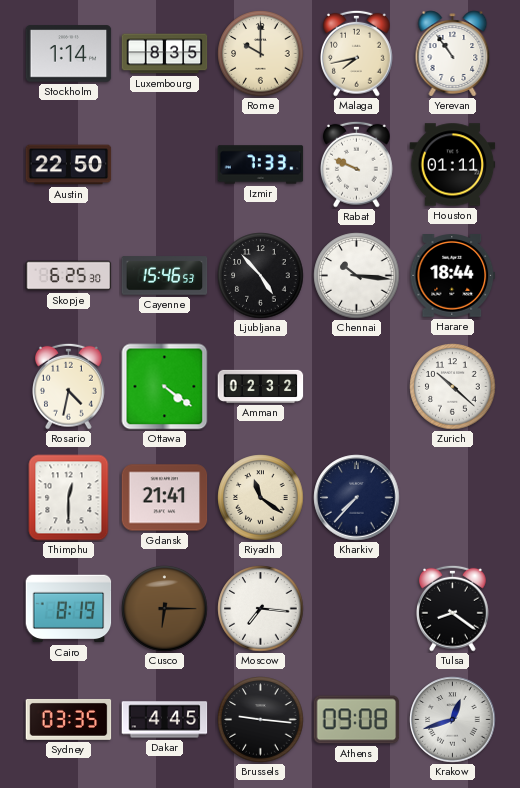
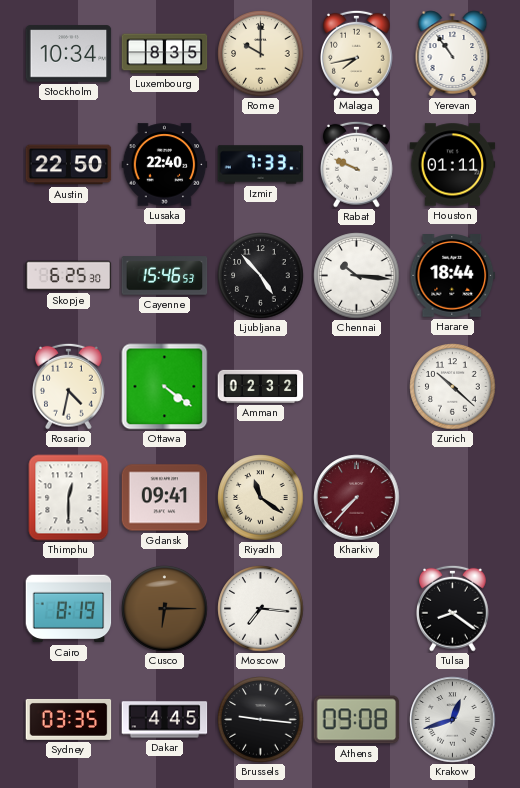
Stockholm: 1:14 -> 10:34
Lusaka: none -> 22:40
Gdansk: 21:41 -> 09:41
Kharkiv dial: navy -> burgundy
